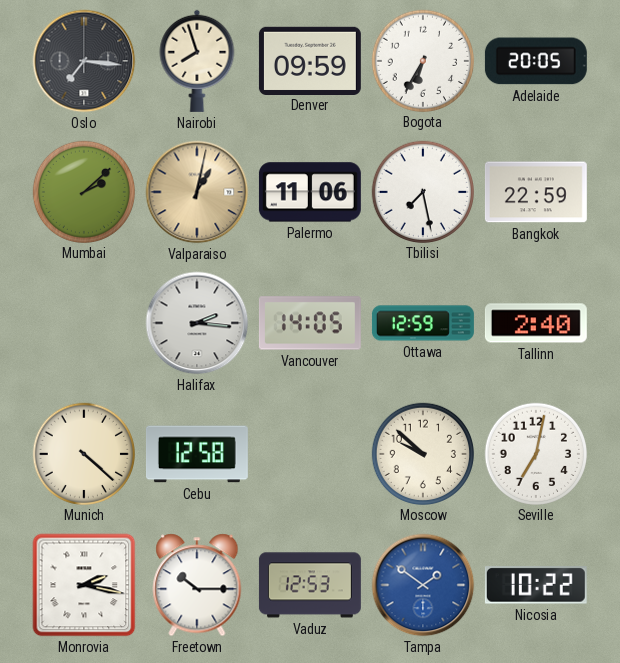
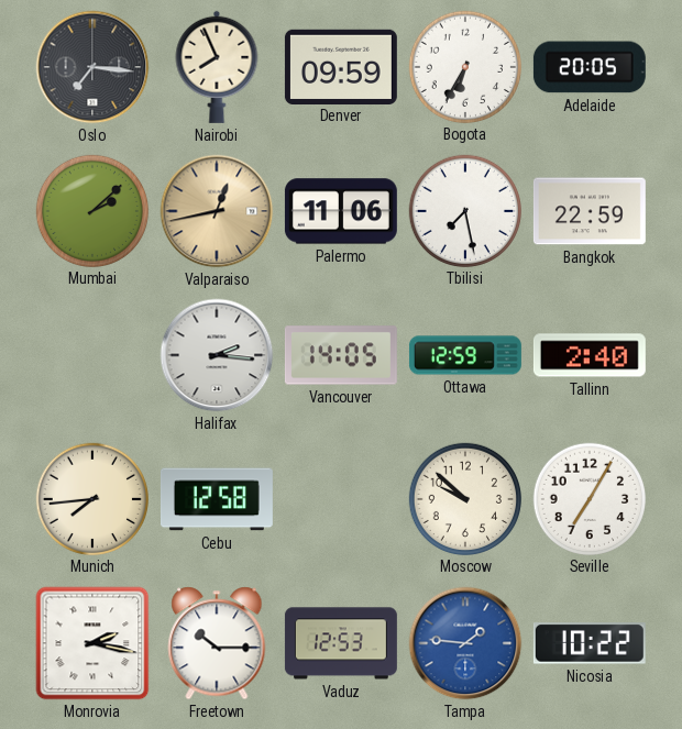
Nairobi: 7:57 -> 7:56
Valparaiso: 1:02 -> 12:43
Munich: 4:22 -> 7:44
Seville: 7:02 -> 7:05
Tampa: 1:51 -> 1:46
